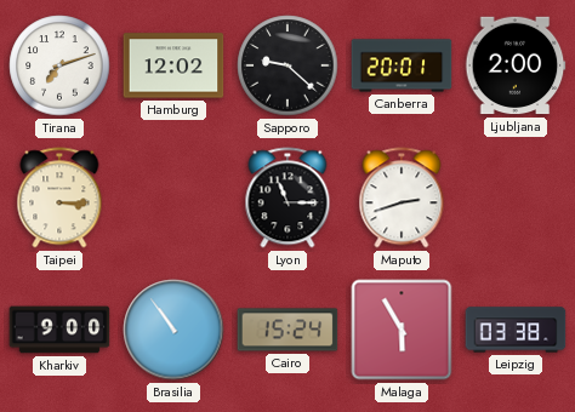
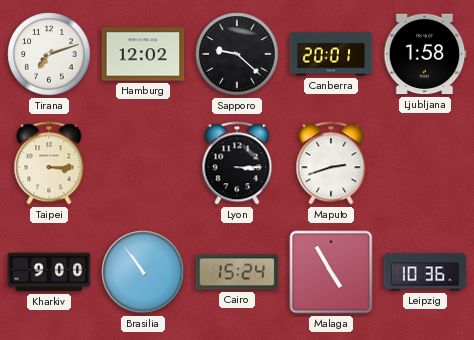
Ljubljana: 2:00 -> 1:58
Lyon: 11:15 -> 3:15
Malaga: 5:55 -> 4:55
Leipzig: 03:38 -> 10:36
